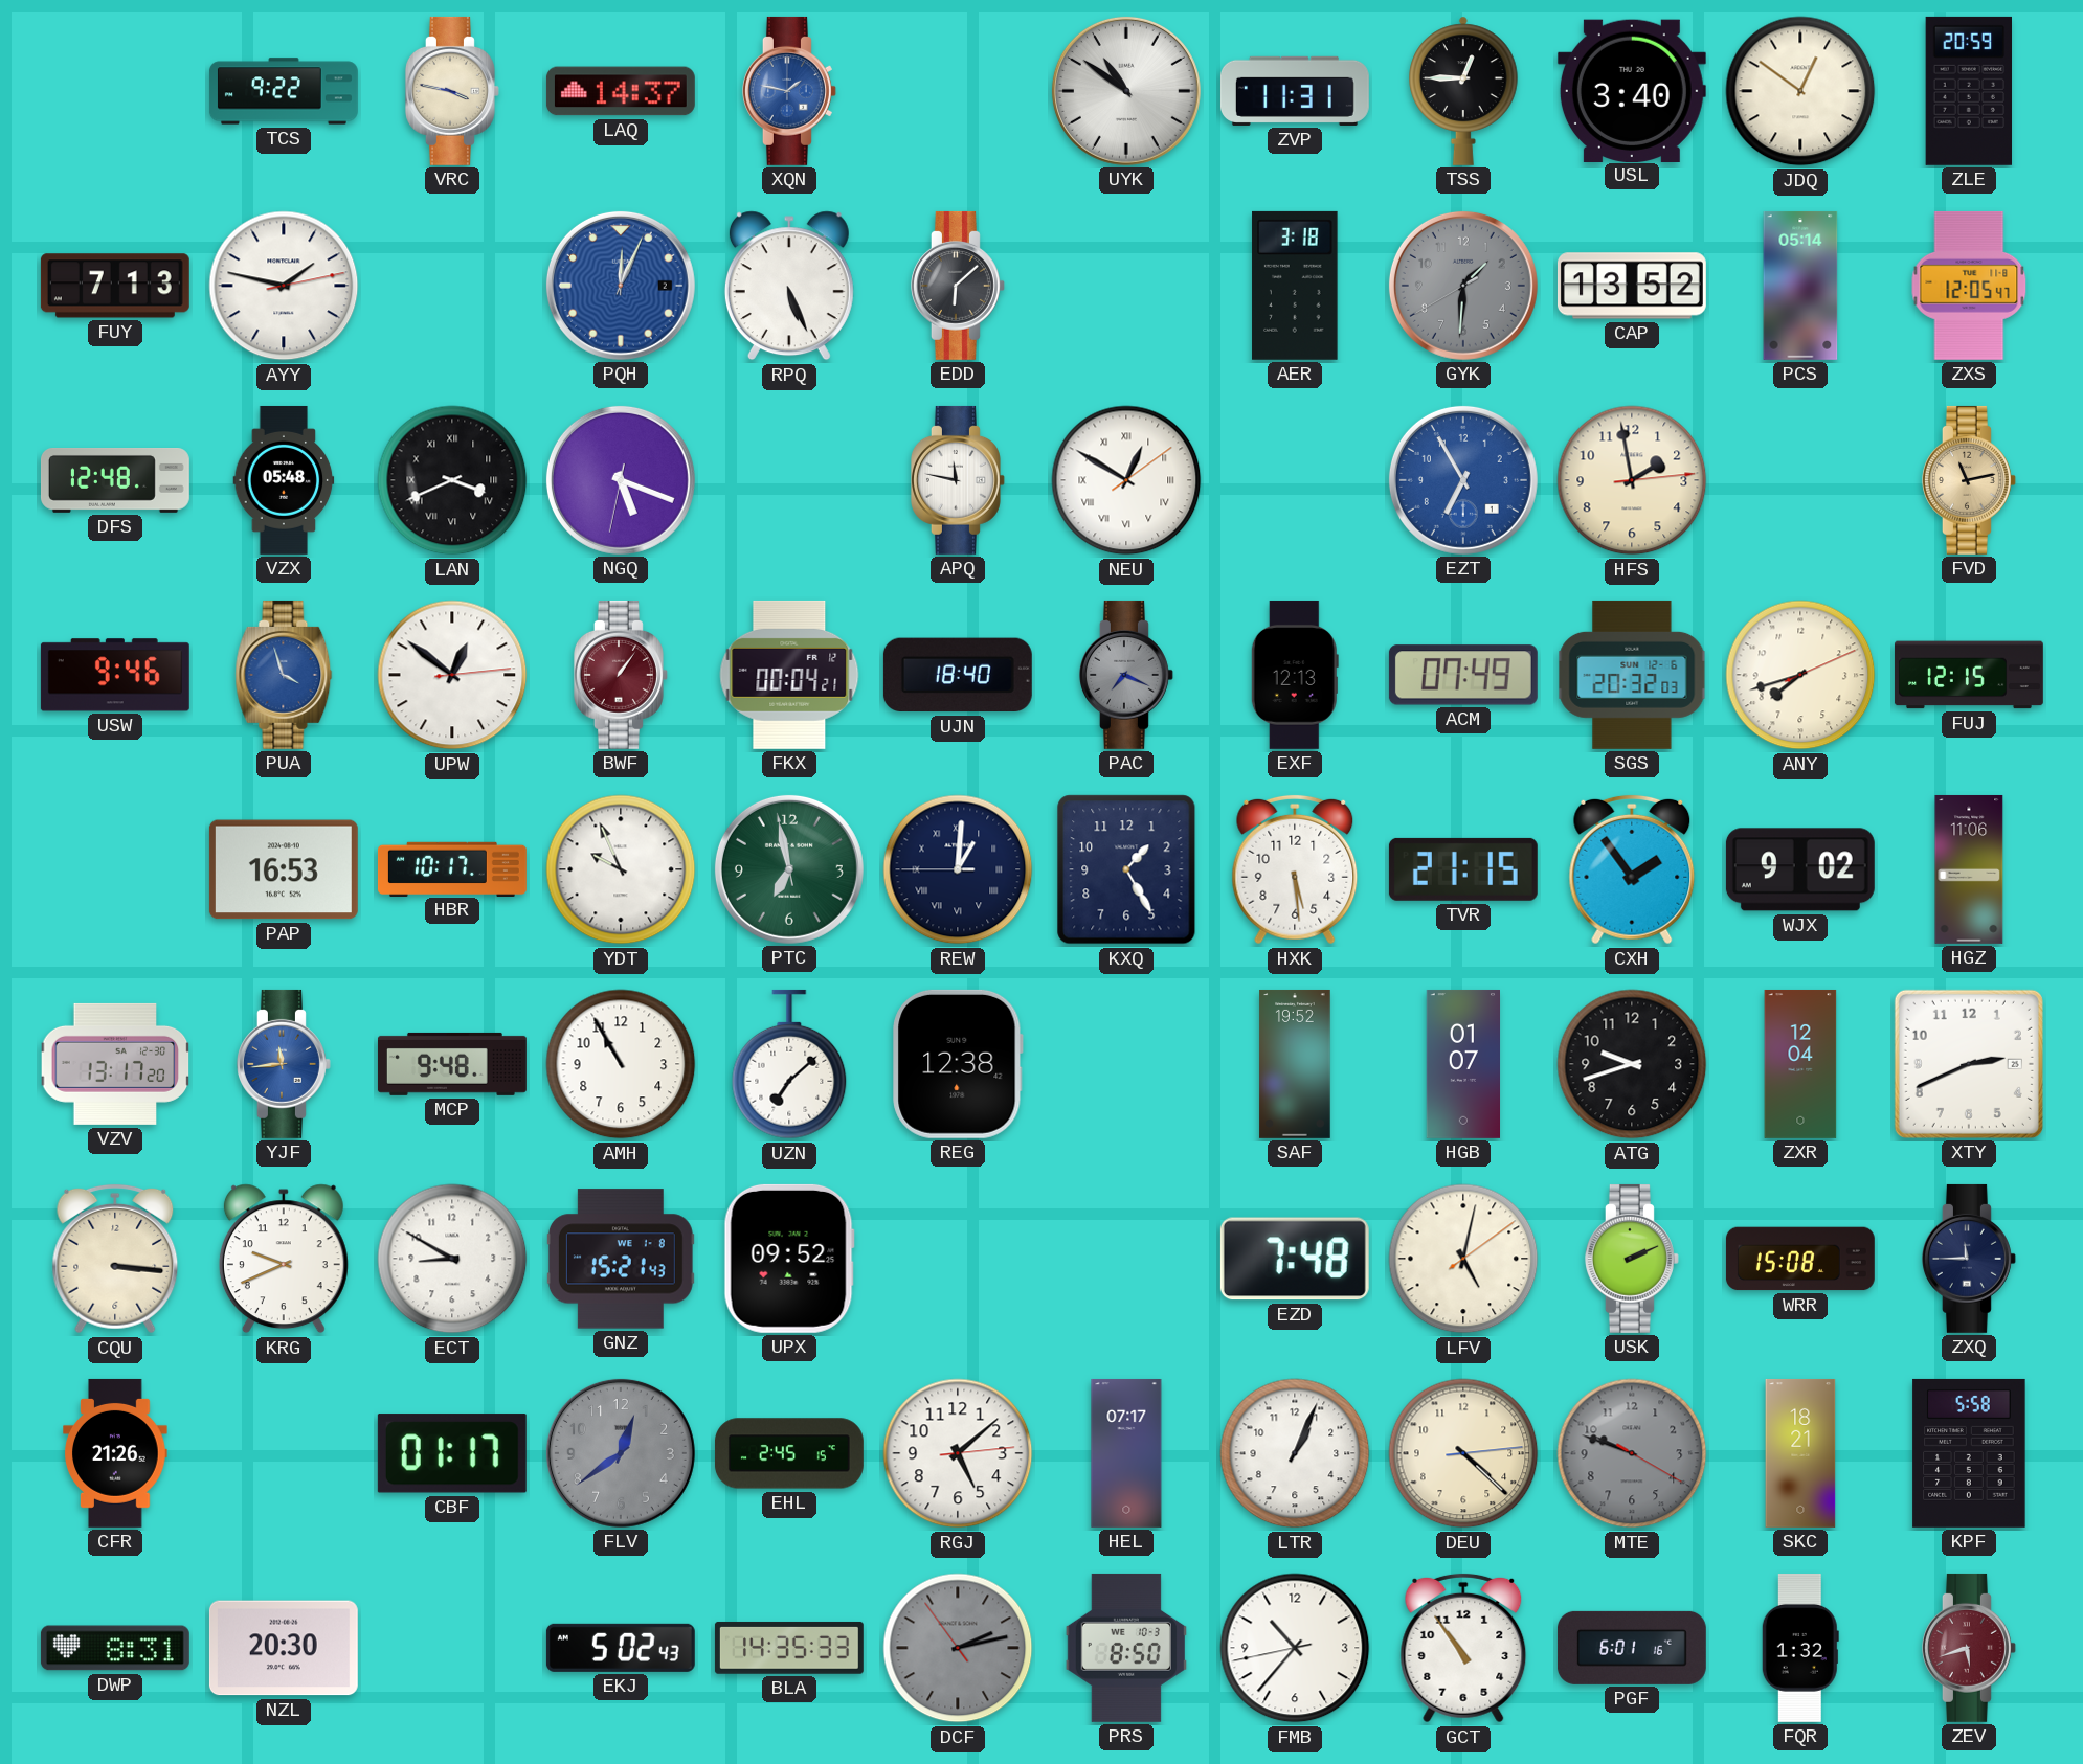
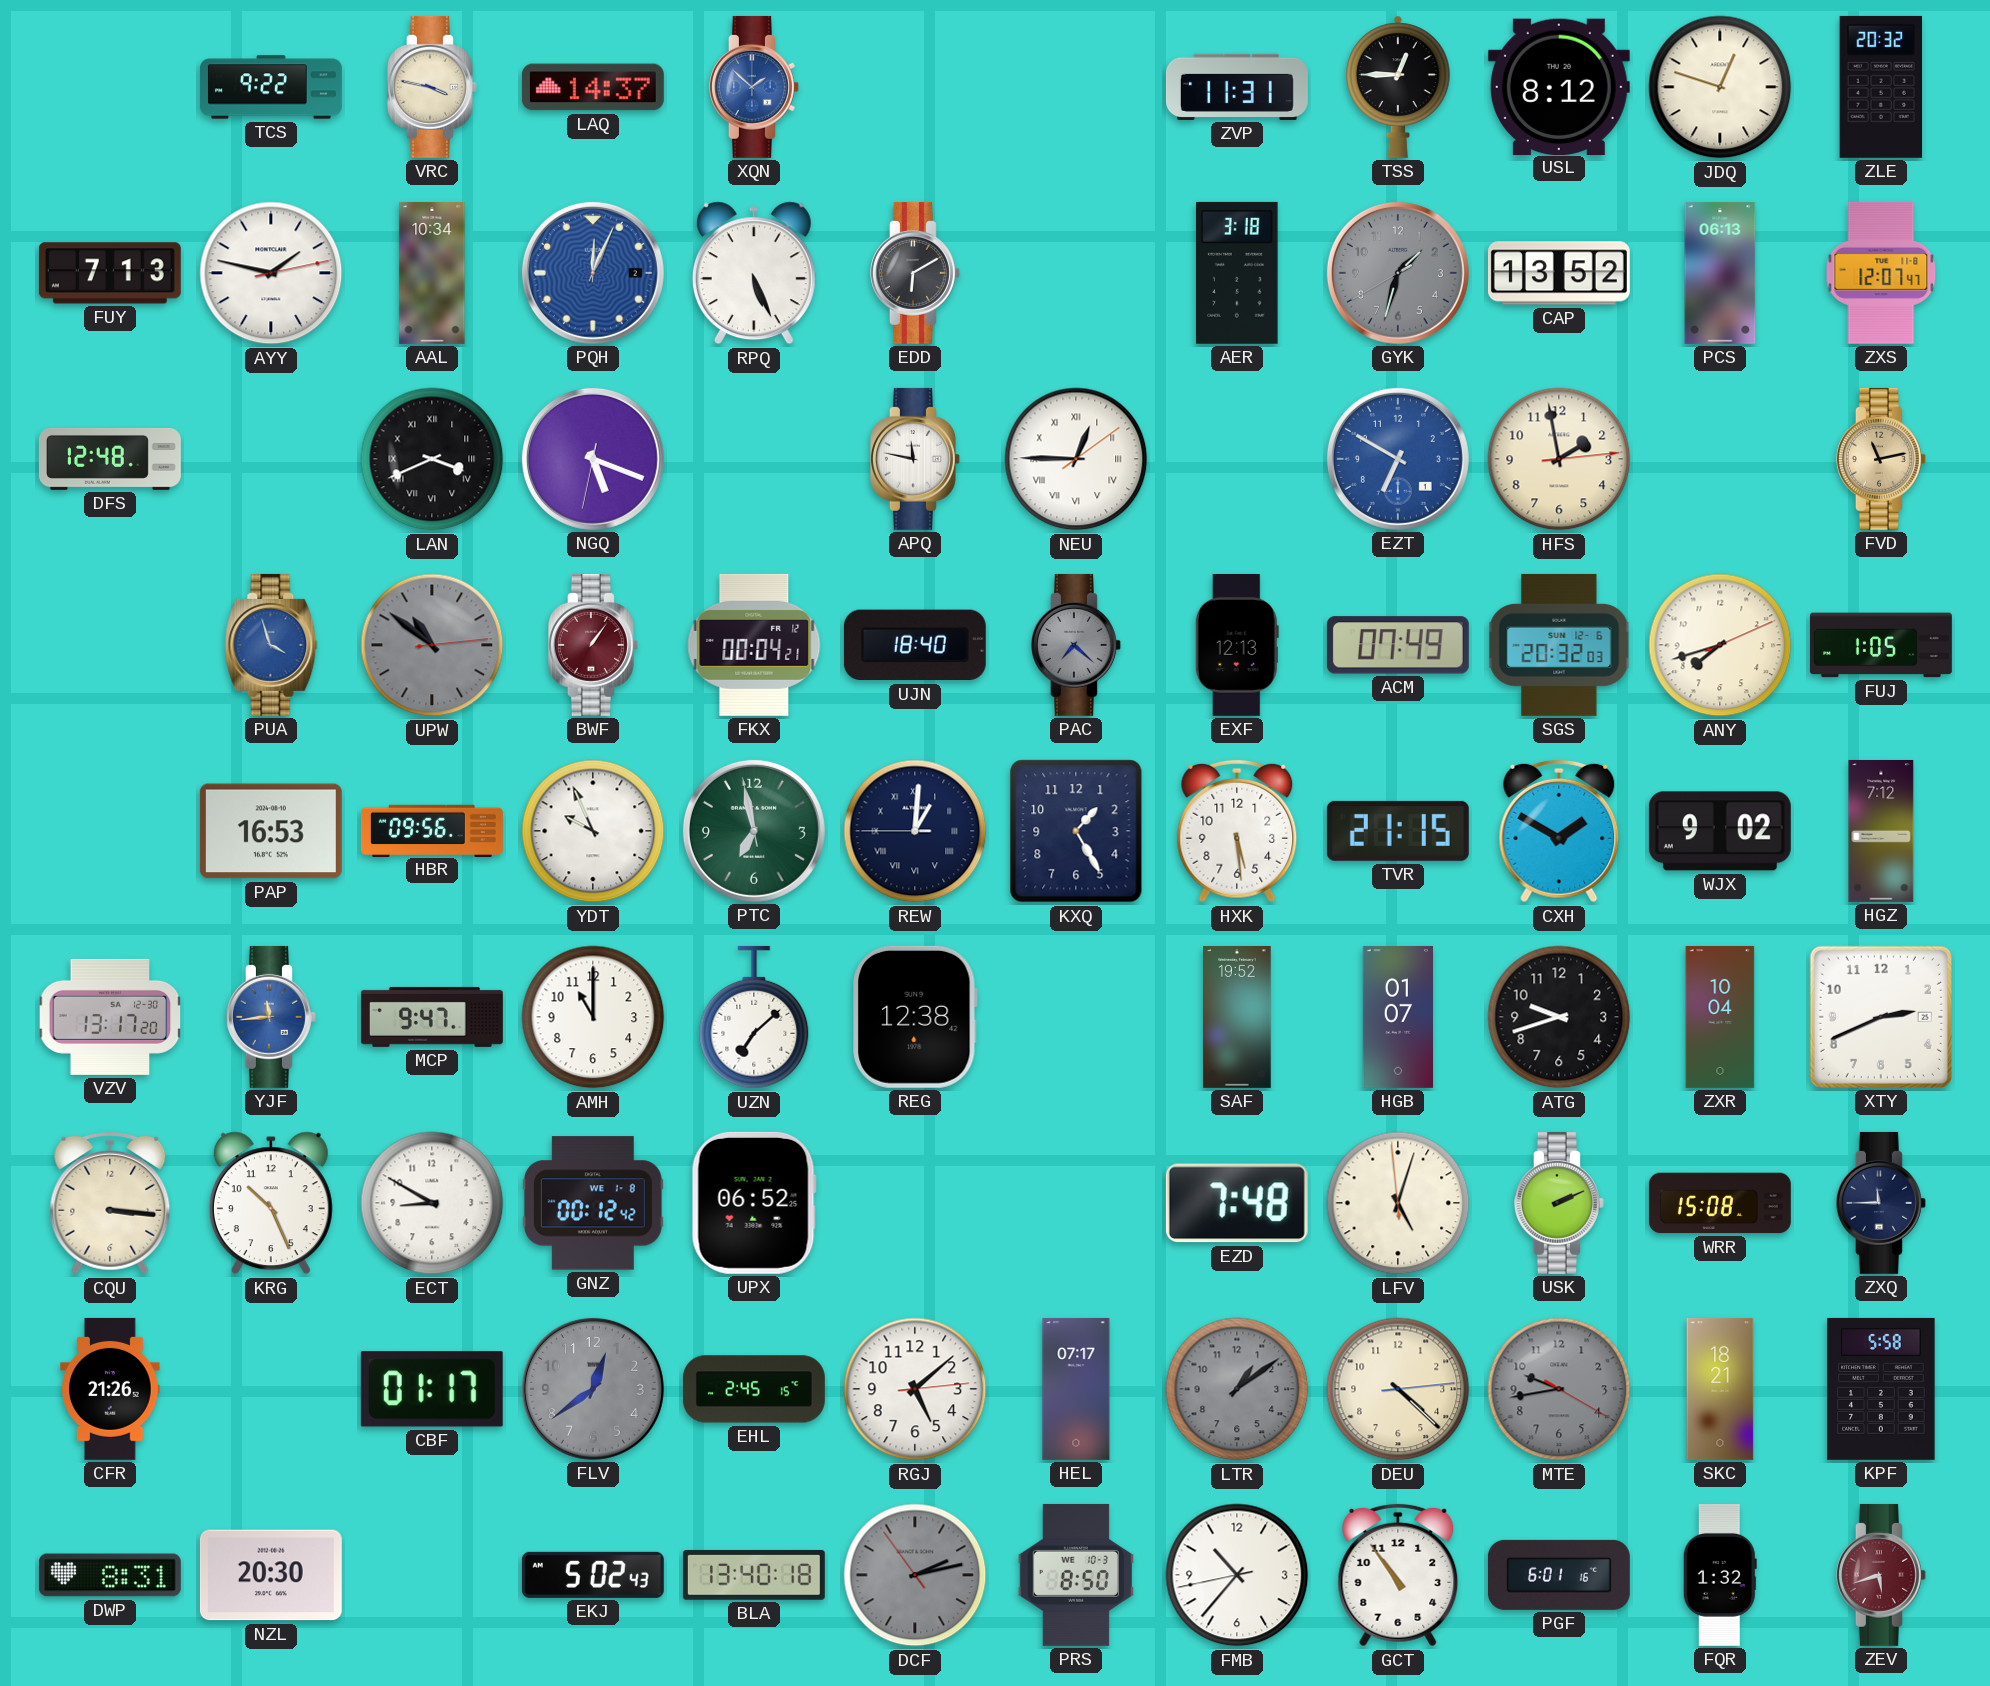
XQN: 1:47 -> 1:52
UYK: 10:51 -> none
USL: 3:40 -> 8:12
JDQ: 12:51 -> 12:48
ZLE: 20:59 -> 20:32
AAL: none -> 10:34
EDD: 6:08 -> 6:10
GYK: 1:30 -> 1:32
PCS: 05:14 -> 06:13
ZXS: 12:05 -> 12:07
VZX: 05:48 -> none
NEU: 12:50 -> 12:45
EZT: 6:55 -> 6:50
USW: 9:46 -> none
UPW: 12:51 -> 10:51
UPW dial: white -> grey
PAC: 7:19 -> 7:22
FUJ: 12:15 -> 1:05
HBR: 10:17 -> 09:56
CXH: 1:54 -> 1:50
HGZ: 11:06 -> 7:12
MCP: 9:48 -> 9:47
AMH: 10:55 -> 11:00
ZXR: 12:04 -> 10:04
KRG: 9:41 -> 10:26
GNZ: 15:21 -> 00:12
UPX: 09:52 -> 06:52
LFV: 5:02:09 -> 5:02:59
LTR: 1:04 -> 1:09
LTR dial: white -> grey
MTE: 9:48 -> 9:43
BLA: 14:35 -> 13:40
